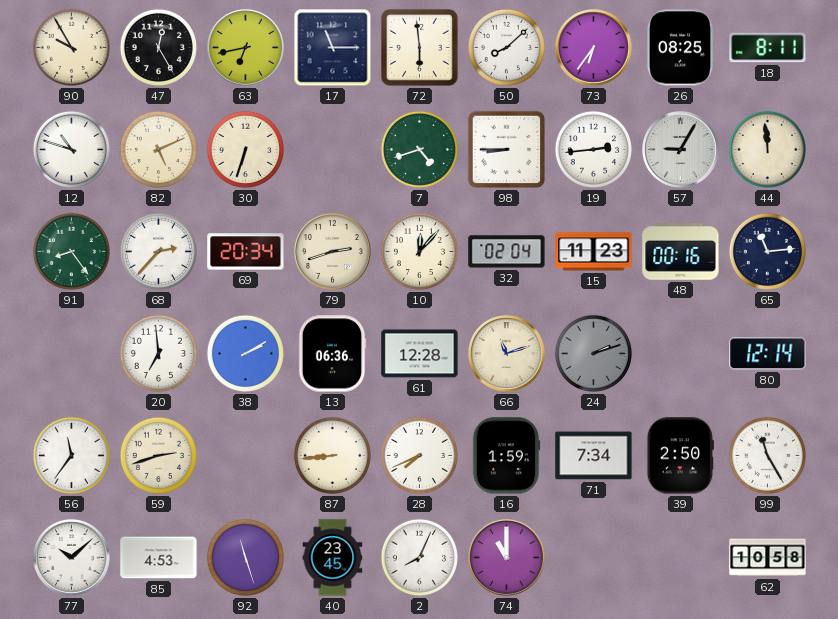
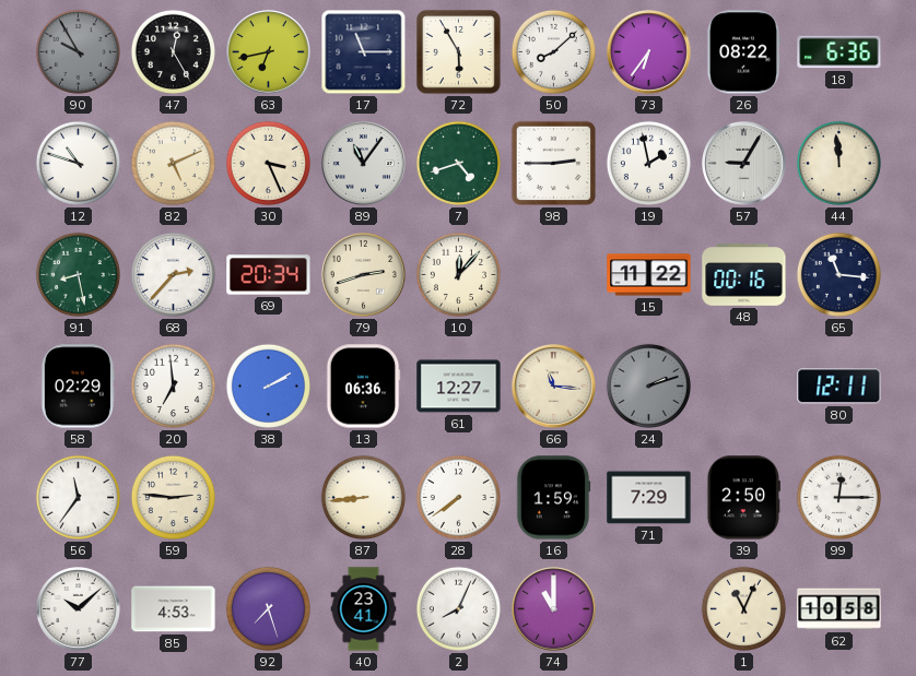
90 dial: cream -> grey
72: 5:59 -> 5:55
26: 08:25 -> 08:22
18: 8:11 -> 6:36
30: 6:33 -> 3:26
89: none -> 11:06
98: 8:45 -> 2:45
19: 2:44 -> 1:58
91: 8:24 -> 8:28
32: 02:04 -> none
15: 11:23 -> 11:22
65: 11:14 -> 11:16
58: none -> 02:29
61: 12:28 -> 12:27
66: 11:12 -> 11:16
80: 12:14 -> 12:11
59: 2:42 -> 2:46
28: 7:41 -> 7:39
71: 7:34 -> 7:29
99: 11:25 -> 12:15
92: 11:27 -> 7:27
40: 23:45 -> 23:41
1: none -> 11:04
